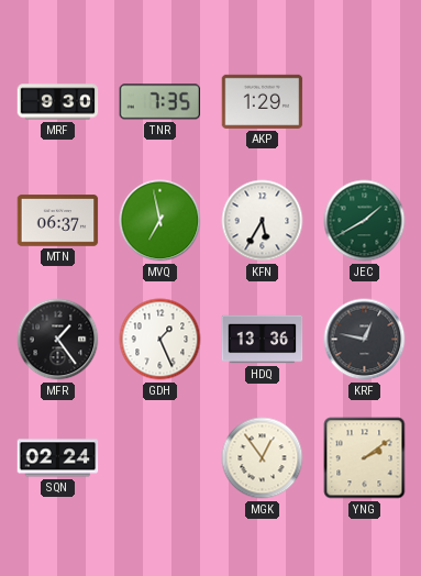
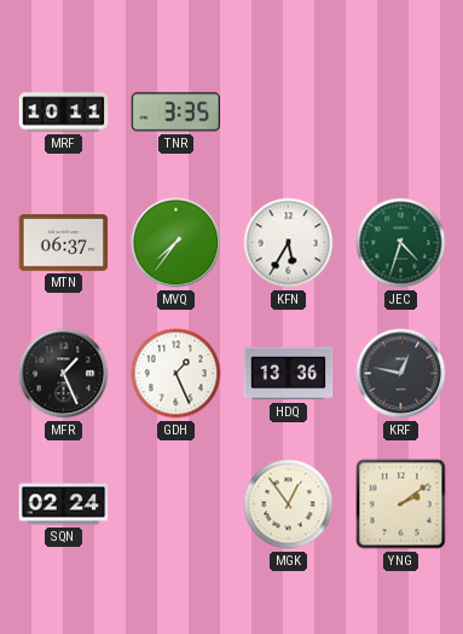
MRF: 9:30 -> 10:11
TNR: 7:35 -> 3:35
AKP: 1:29 -> none
MVQ: 6:58 -> 7:36
JEC: 1:40 -> 4:33
MFR: 1:24 -> 1:26
